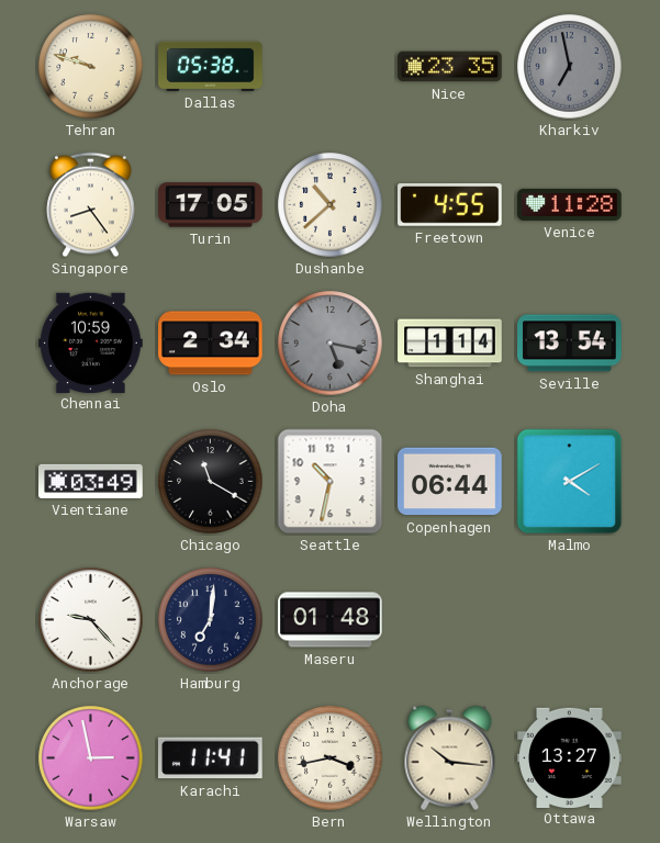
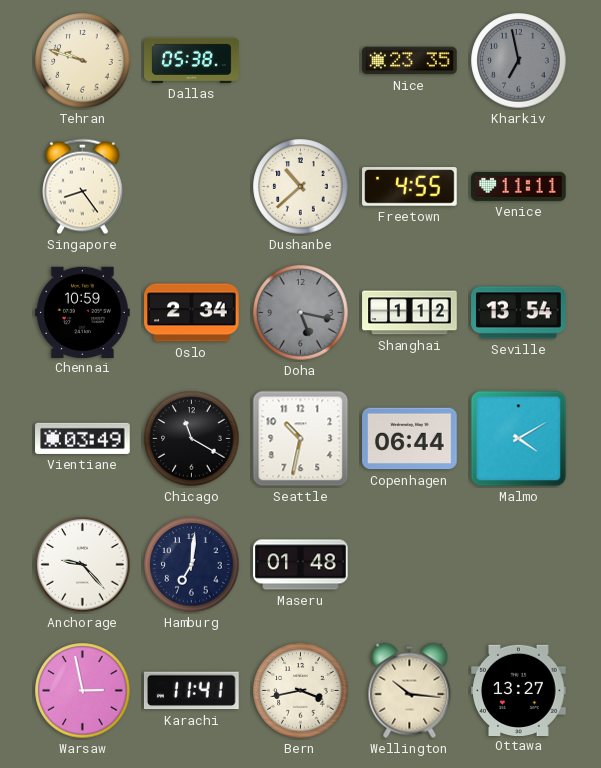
Turin: 17:05 -> none
Venice: 11:28 -> 11:11
Shanghai: 1:14 -> 1:12
